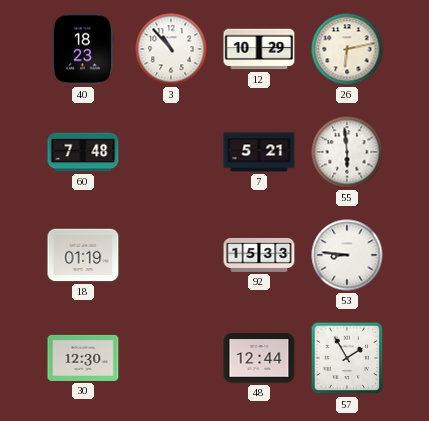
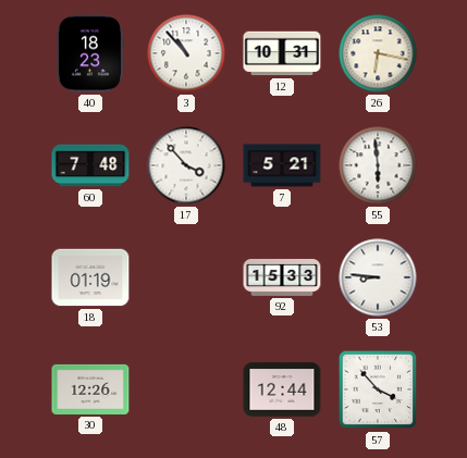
12: 10:29 -> 10:31
26: 6:13 -> 6:17
17: none -> 3:53
30: 12:30 -> 12:26
57: 1:55 -> 3:53
